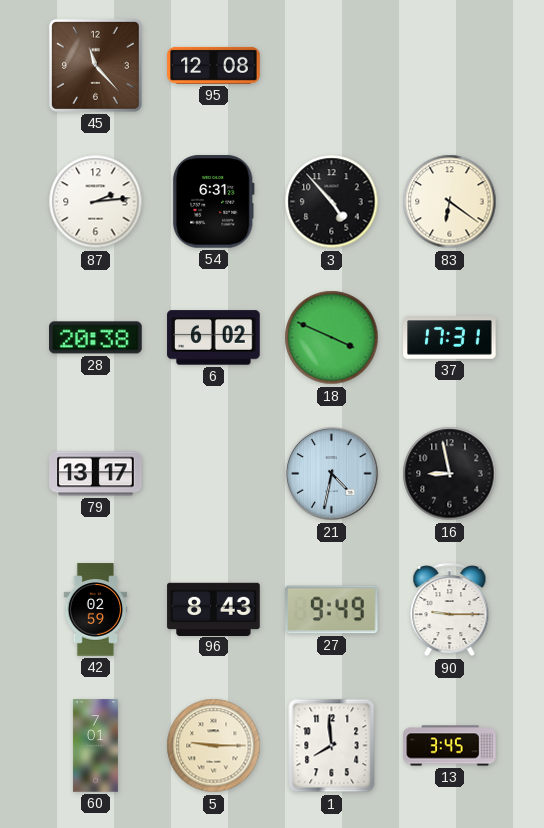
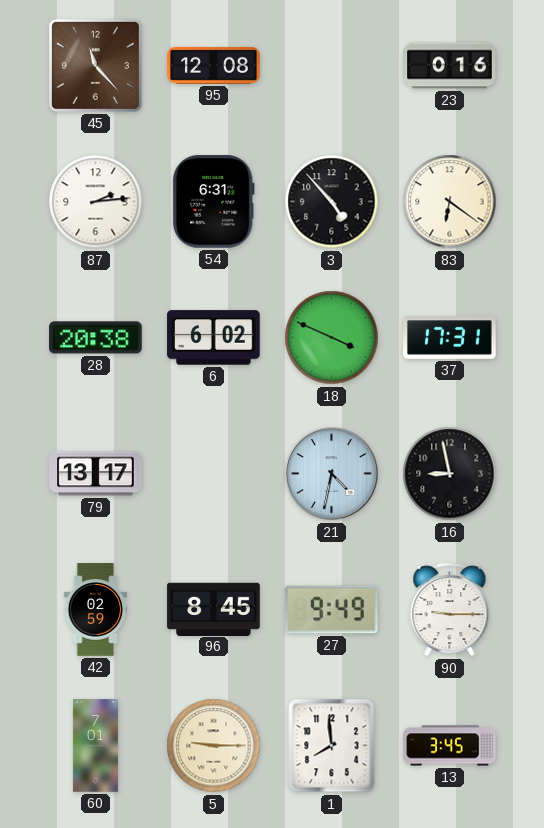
23: none -> 0:16
96: 8:43 -> 8:45
